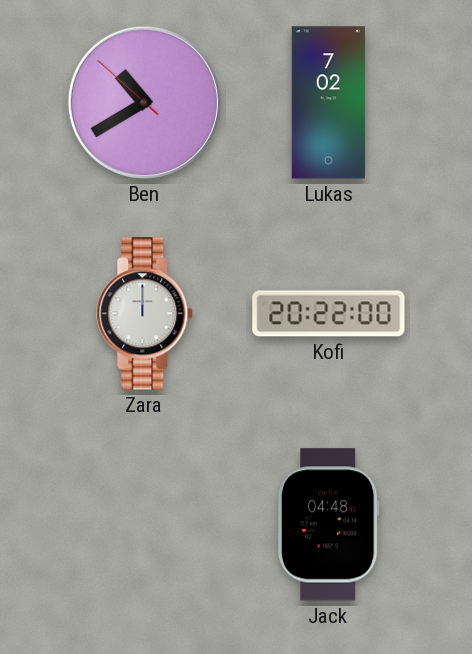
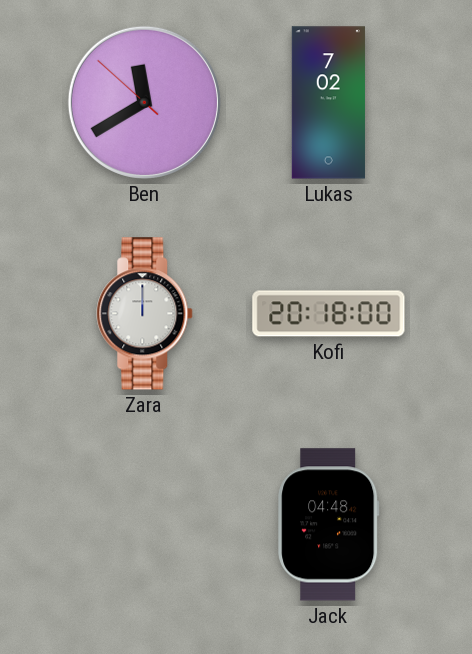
Ben: 10:39 -> 11:39
Kofi: 20:22 -> 20:18
